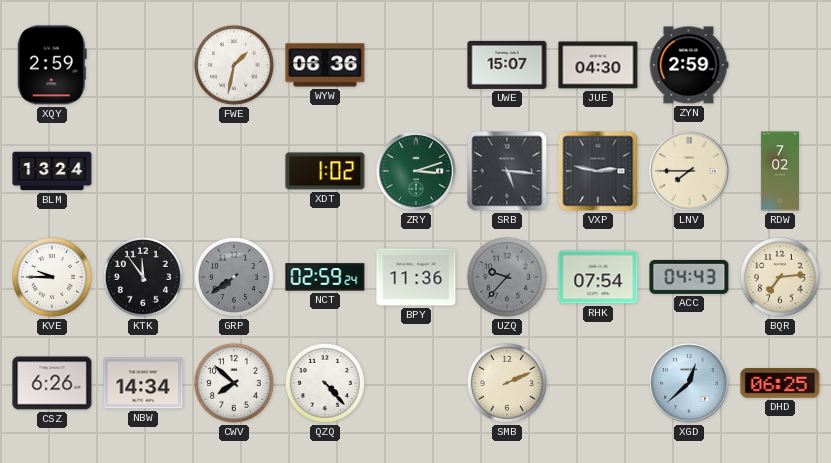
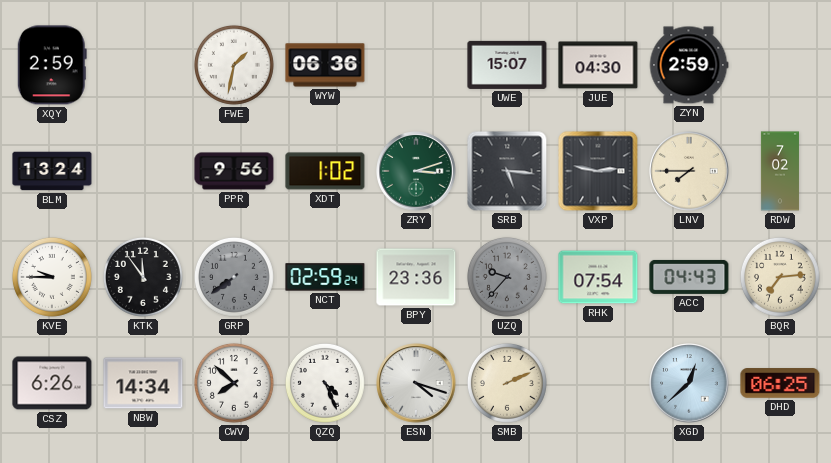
PPR: none -> 9:56
BPY: 11:36 -> 23:36
QZQ: 4:23 -> 4:26
ESN: none -> 4:18
